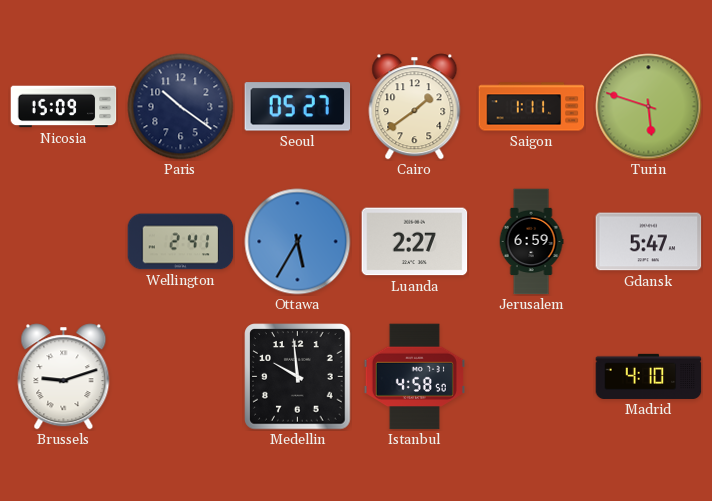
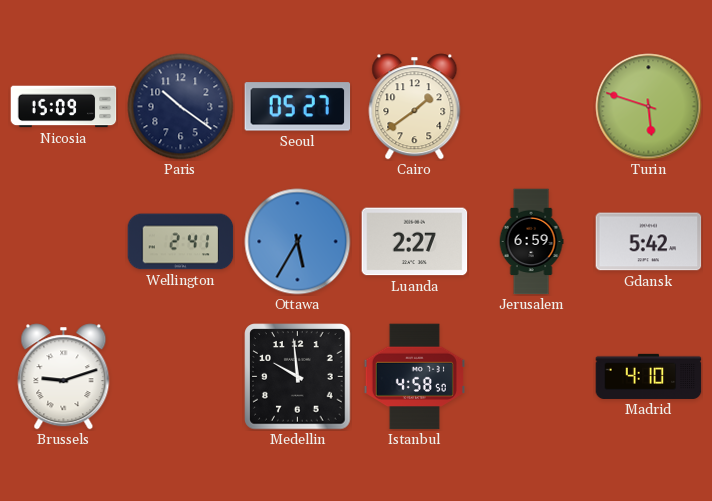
Saigon: 1:11 -> none
Gdansk: 5:47 -> 5:42
